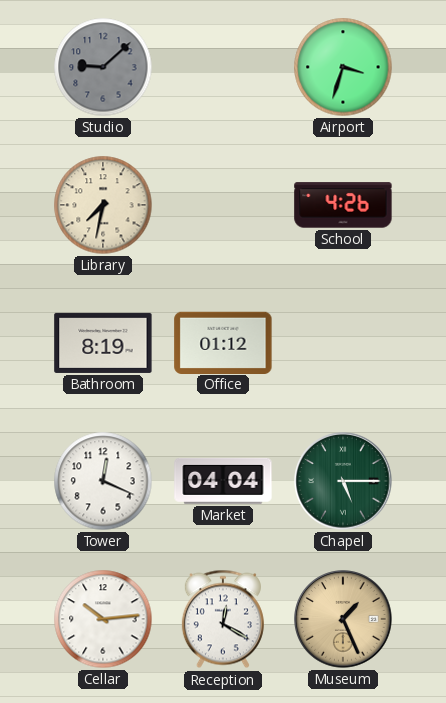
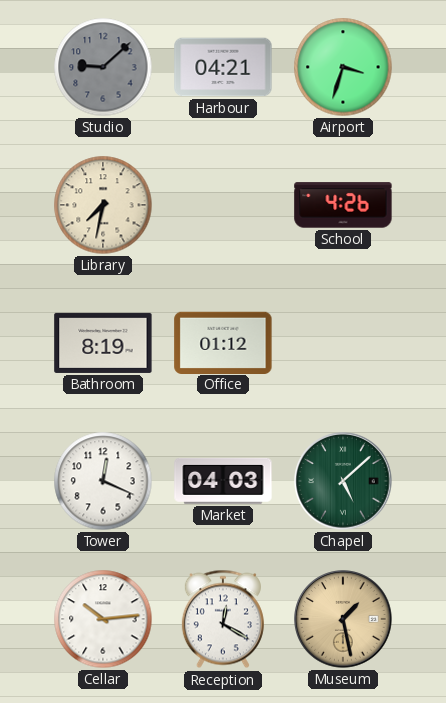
Harbour: none -> 04:21
Market: 04:04 -> 04:03
Chapel: 5:15 -> 5:08
Museum: 1:26 -> 1:28
